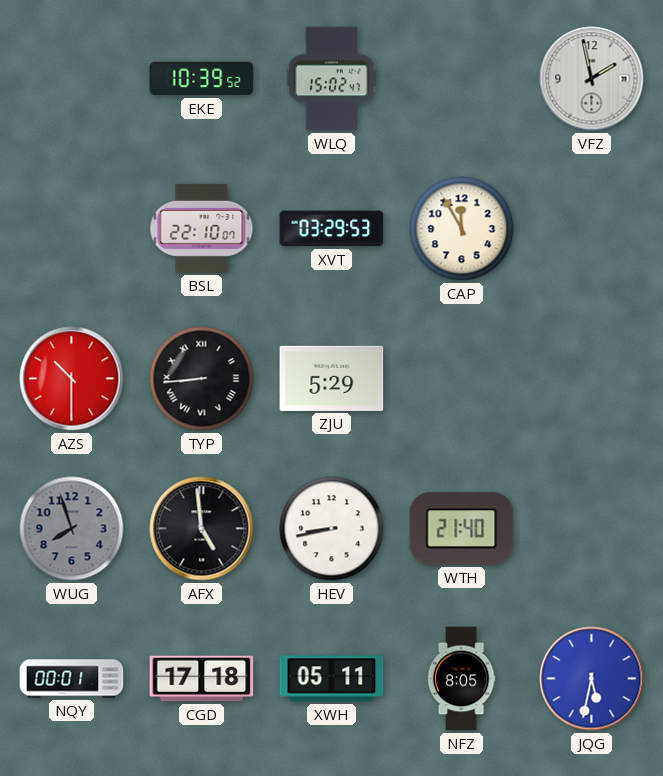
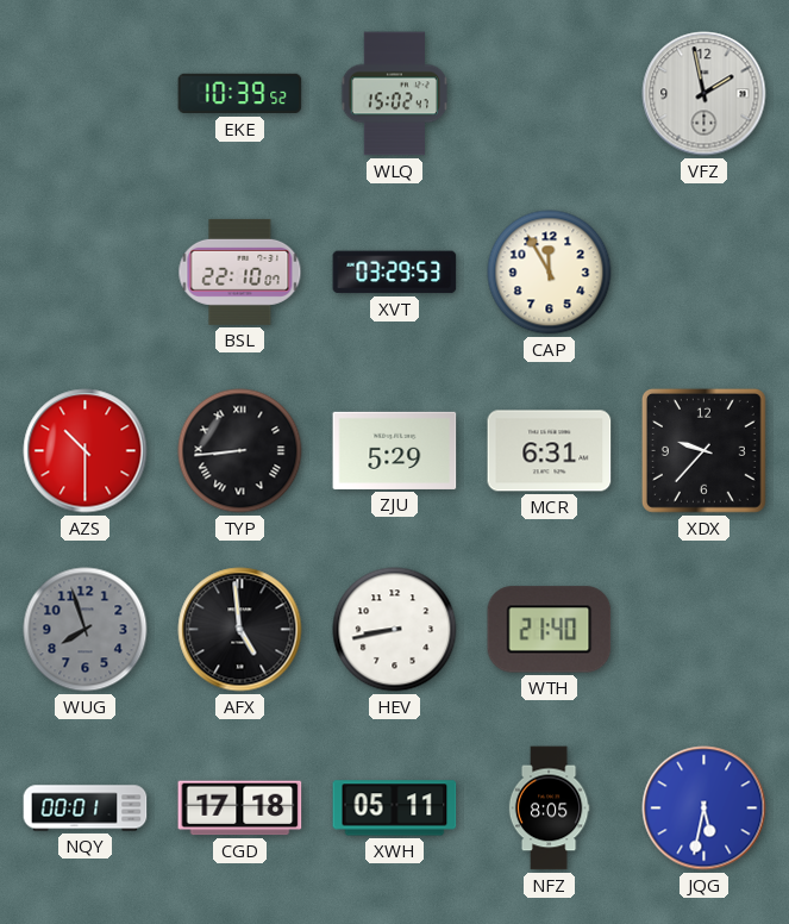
MCR: none -> 6:31
XDX: none -> 9:37
